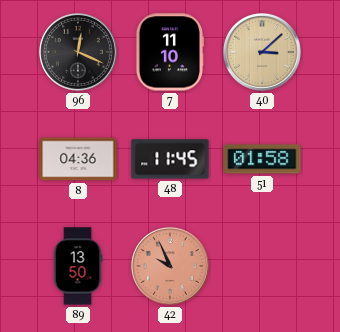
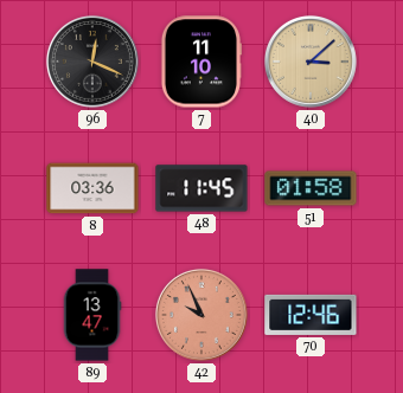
8: 04:36 -> 03:36
89: 13:50 -> 13:47
70: none -> 12:46
